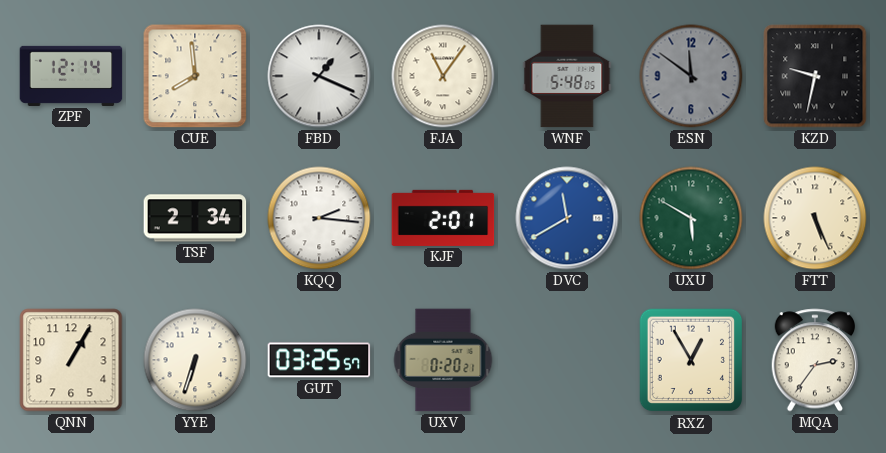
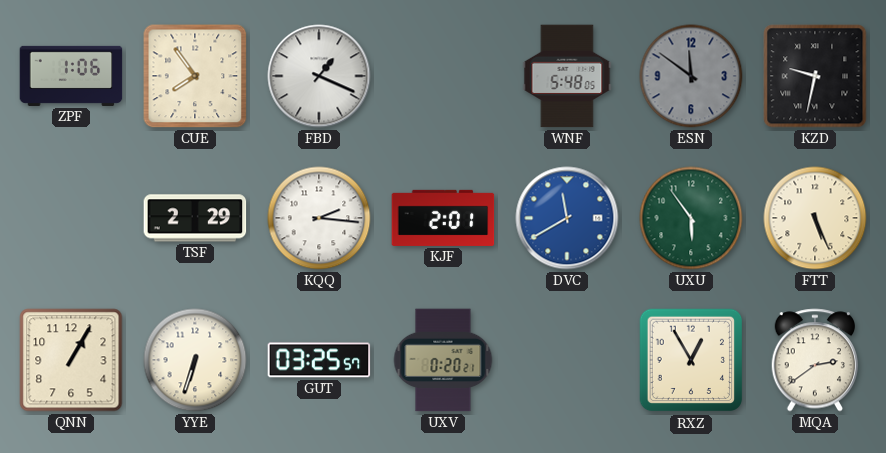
ZPF: 12:14 -> 1:06
CUE: 7:59 -> 7:54
FJA: 11:06 -> none
TSF: 2:34 -> 2:29
UXU: 5:50 -> 5:54
MQA: 2:36 -> 2:39
